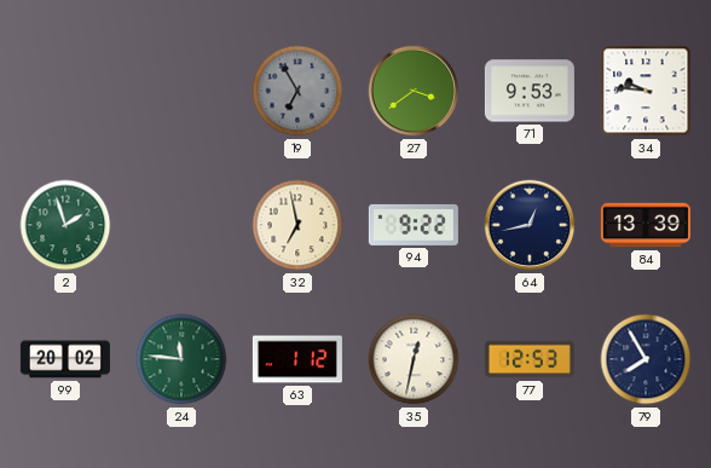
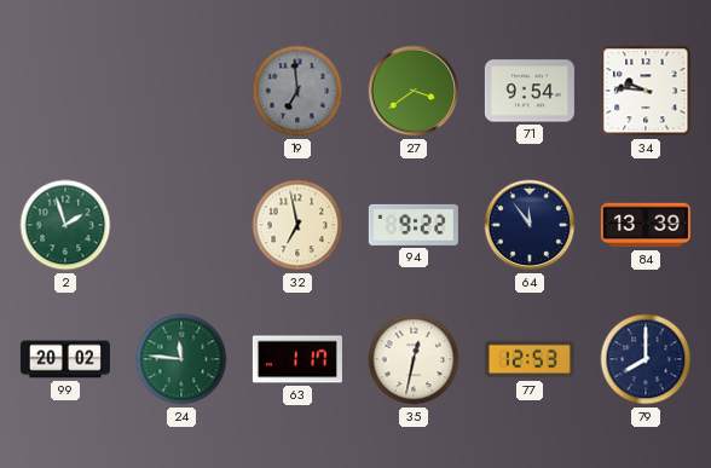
19: 6:55 -> 6:59
71: 9:53 -> 9:54
64: 12:43 -> 11:54
63: 1:12 -> 1:17
79: 7:55 -> 8:00
